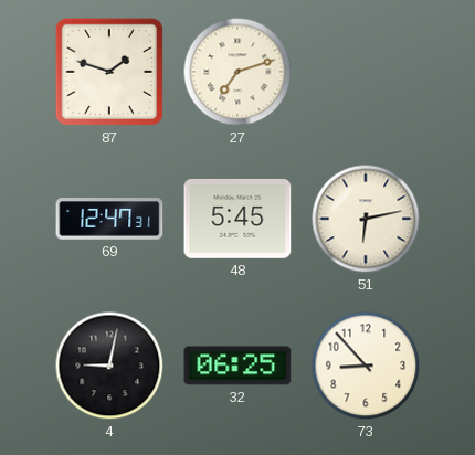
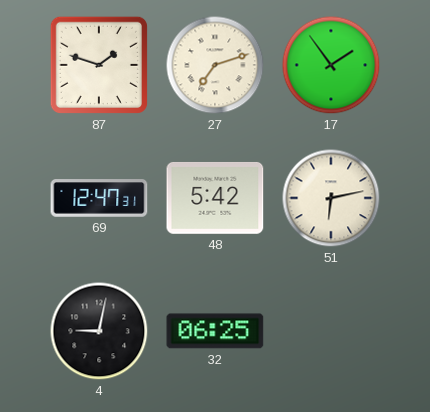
17: none -> 1:54
48: 5:45 -> 5:42
73: 8:53 -> none
